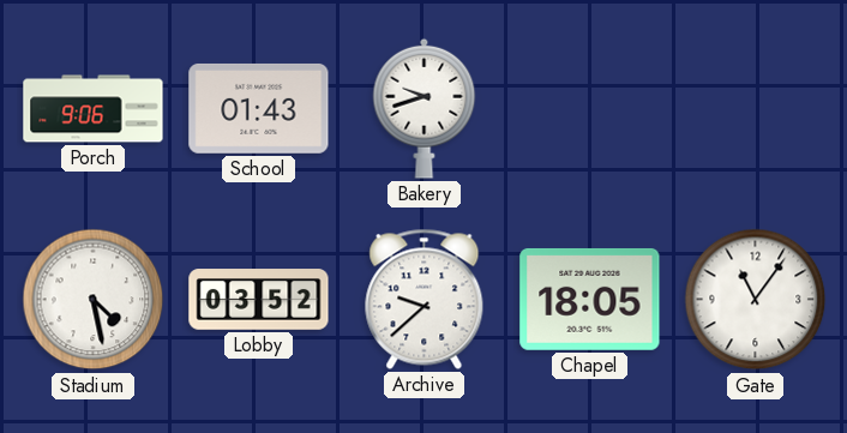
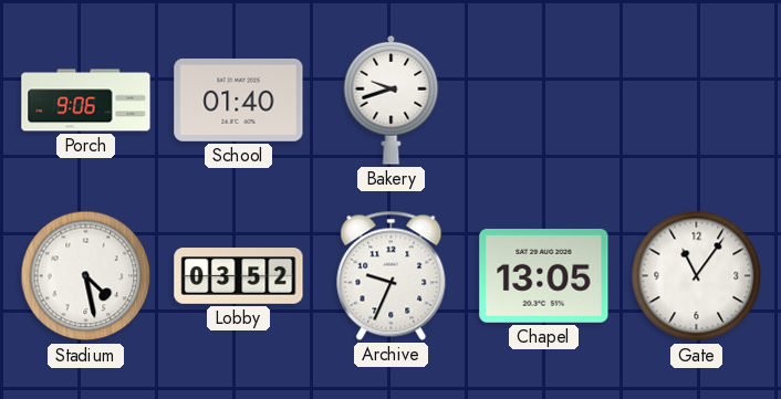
School: 01:43 -> 01:40
Archive: 9:38 -> 9:34
Chapel: 18:05 -> 13:05
